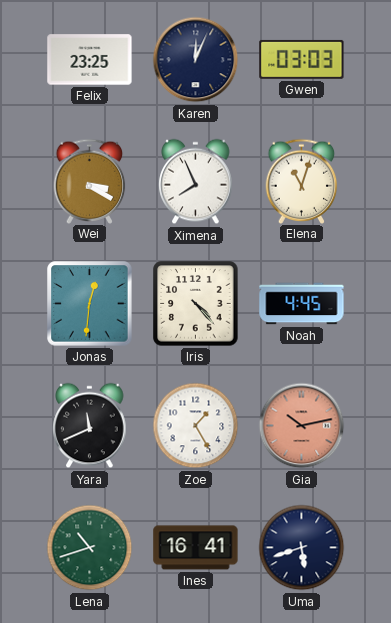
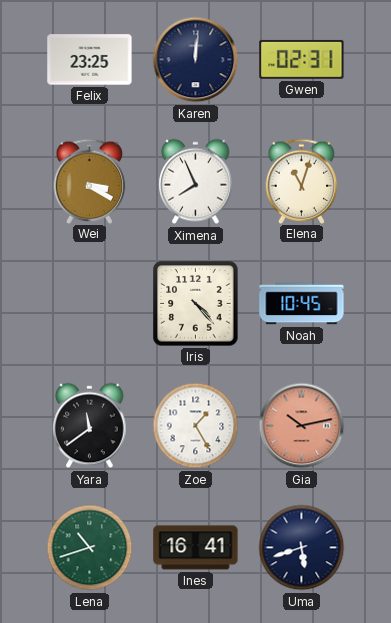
Karen: 12:04 -> 12:01
Gwen: 03:03 -> 02:31
Jonas: 12:31 -> none
Noah: 4:45 -> 10:45
Yara: 11:41 -> 11:39
